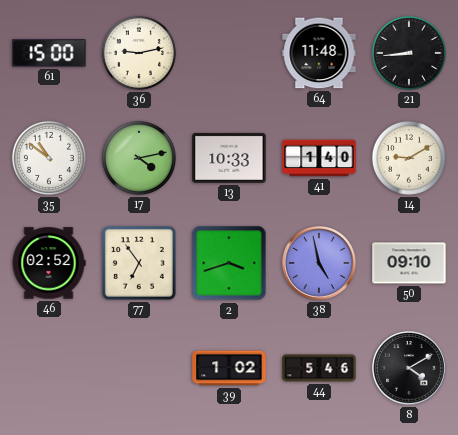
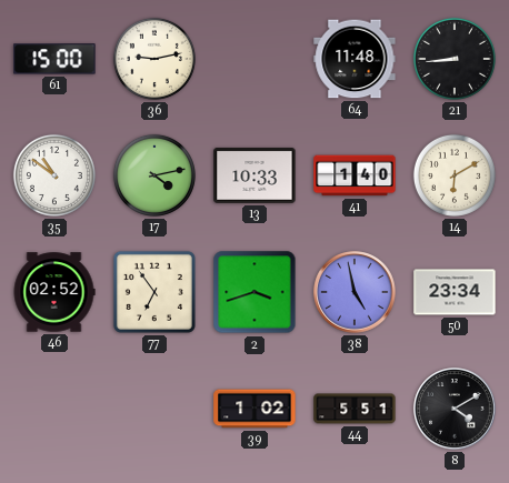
14: 9:10 -> 6:10
50: 09:10 -> 23:34
44: 5:46 -> 5:51
